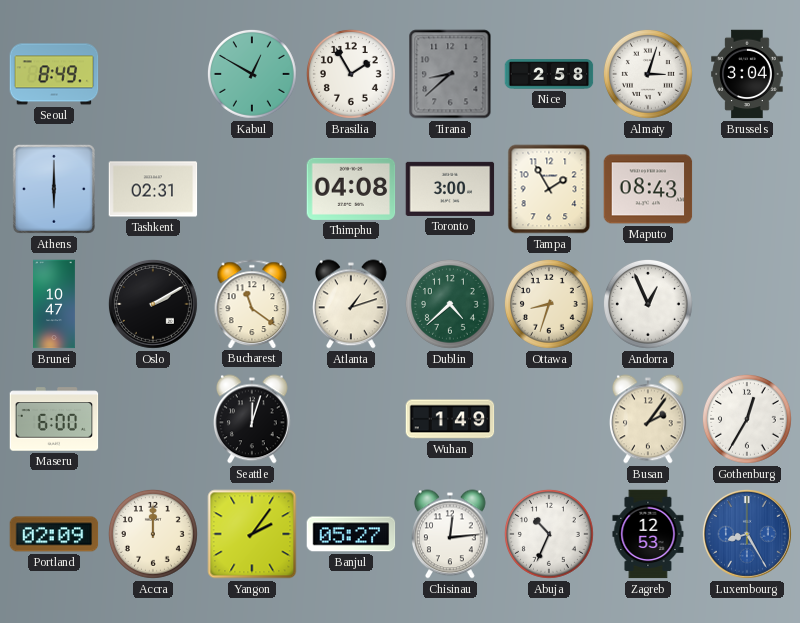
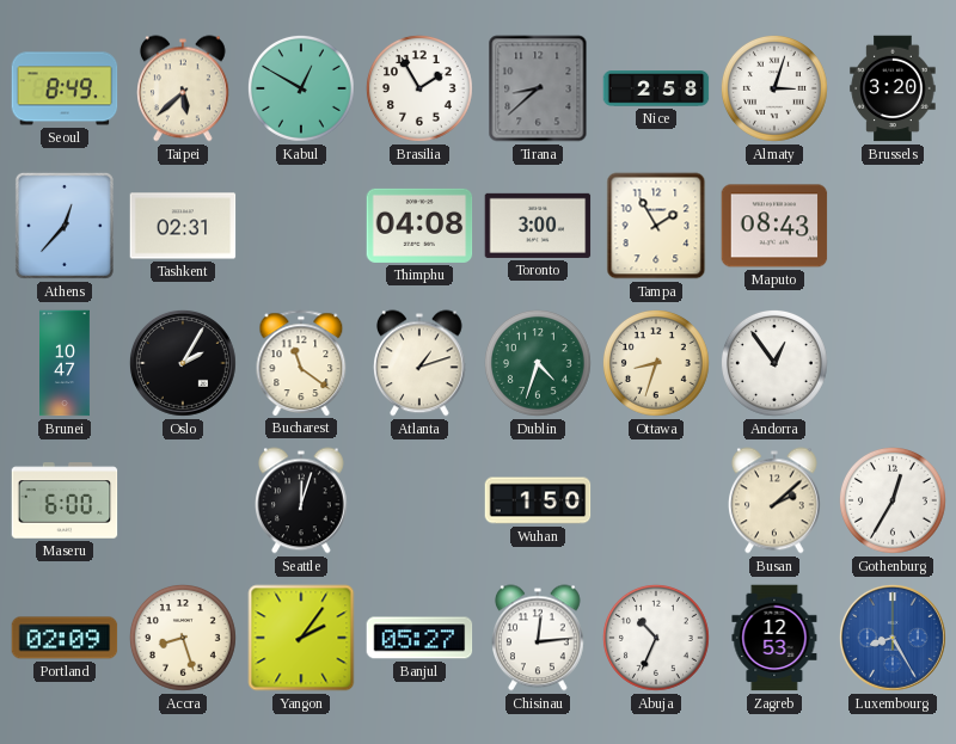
Taipei: none -> 5:38
Brussels: 3:04 -> 3:20
Athens: 6:00 -> 12:37
Oslo: 2:10 -> 2:05
Dublin: 4:38 -> 4:33
Andorra: 12:56 -> 12:54
Wuhan: 1:49 -> 1:50
Busan: 2:06 -> 2:08
Accra: 12:00 -> 8:27
